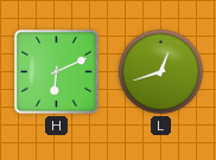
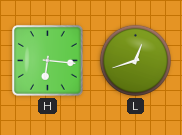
H: 6:11 -> 6:16
